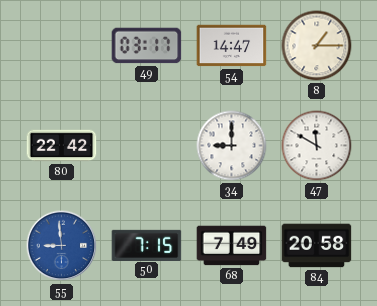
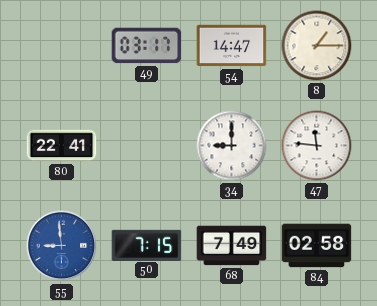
80: 22:42 -> 22:41
47: 11:50 -> 11:46
84: 20:58 -> 02:58
